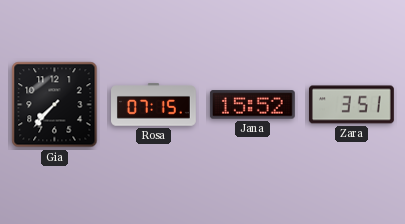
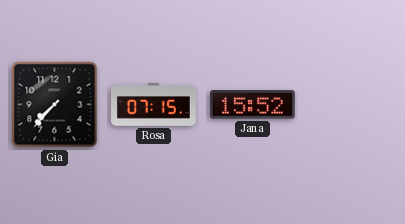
Zara: 3:51 -> none
